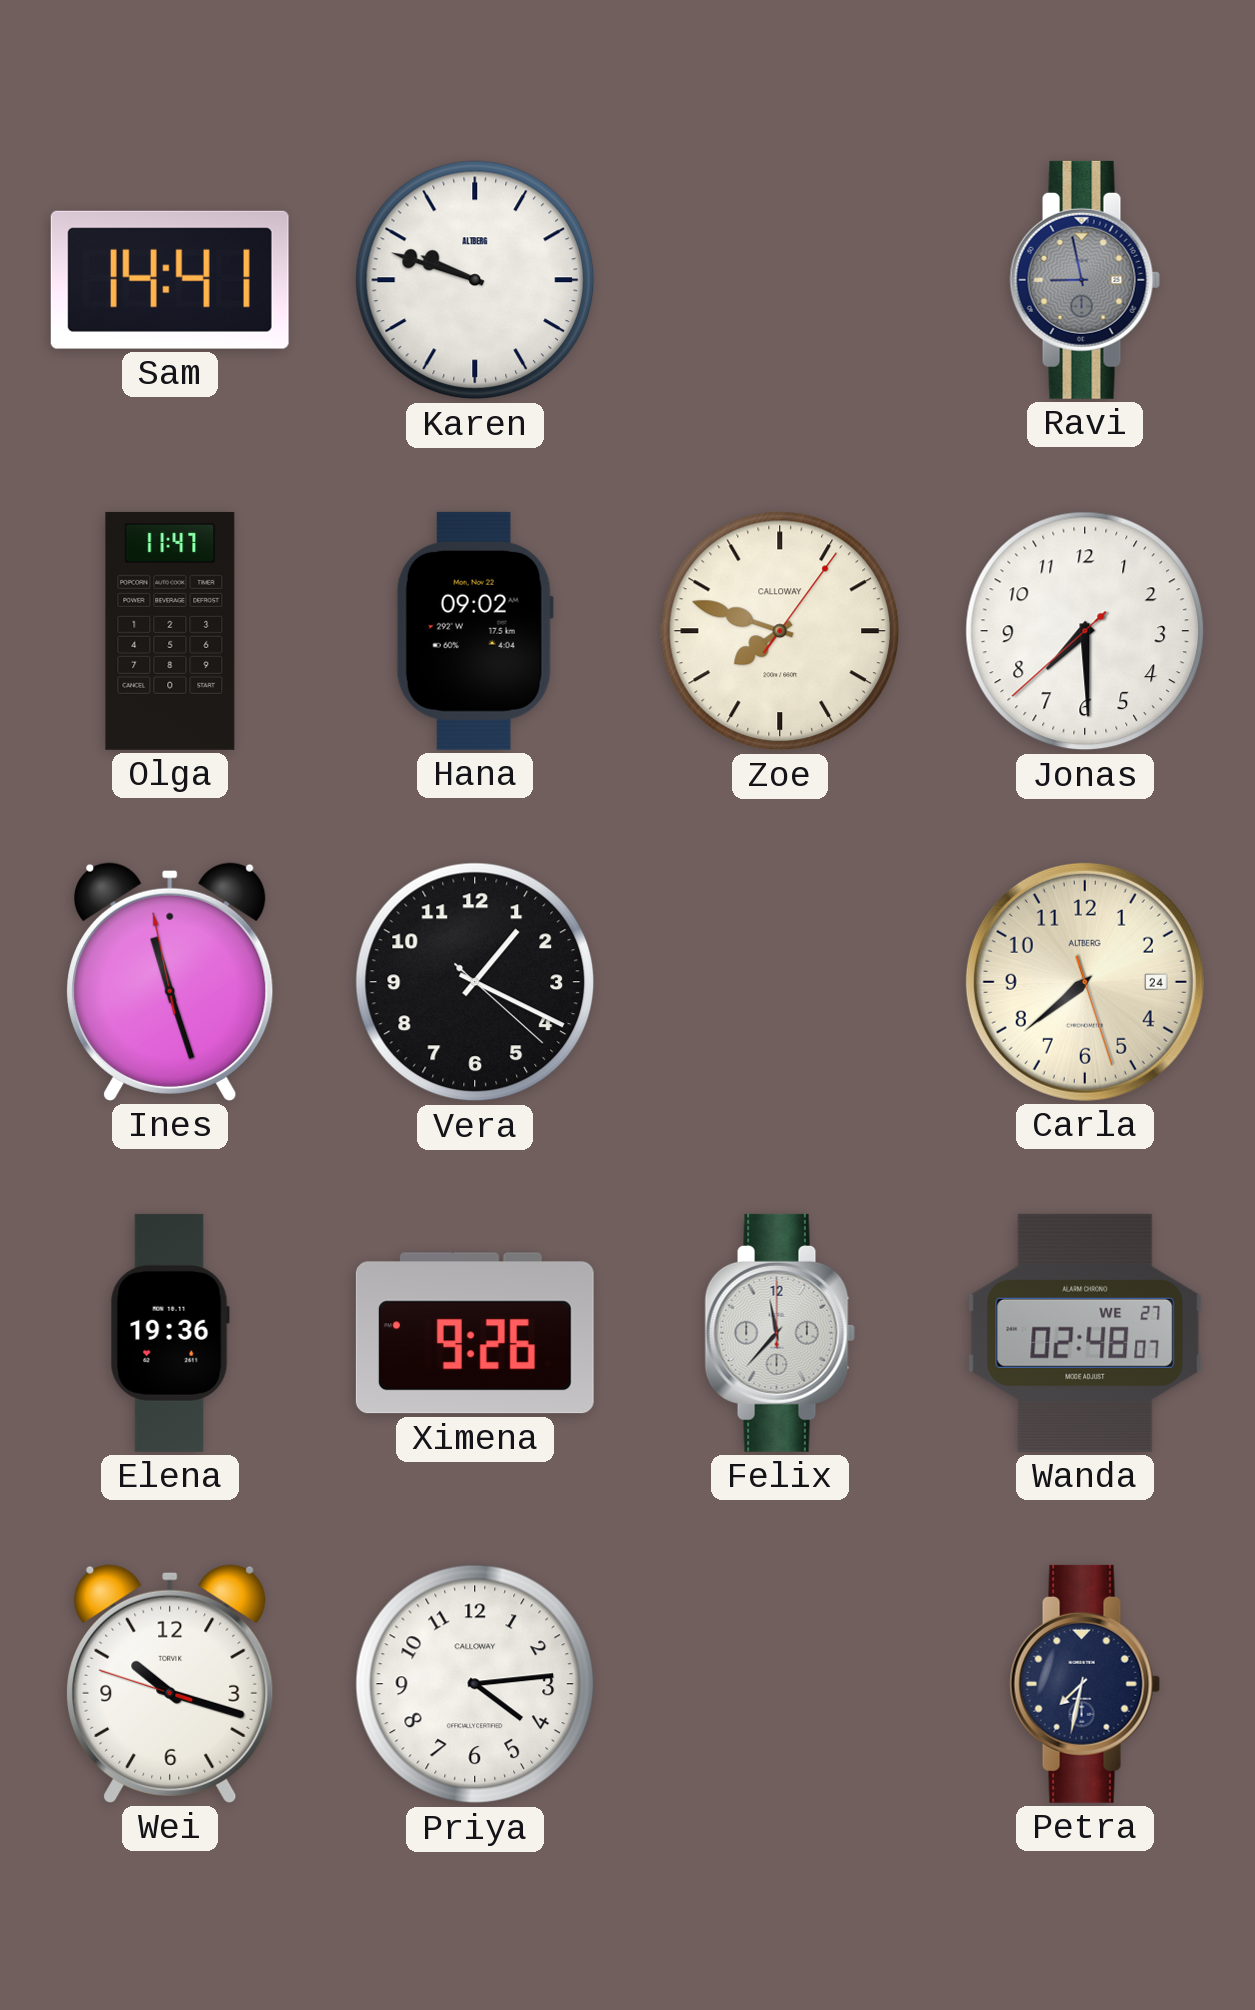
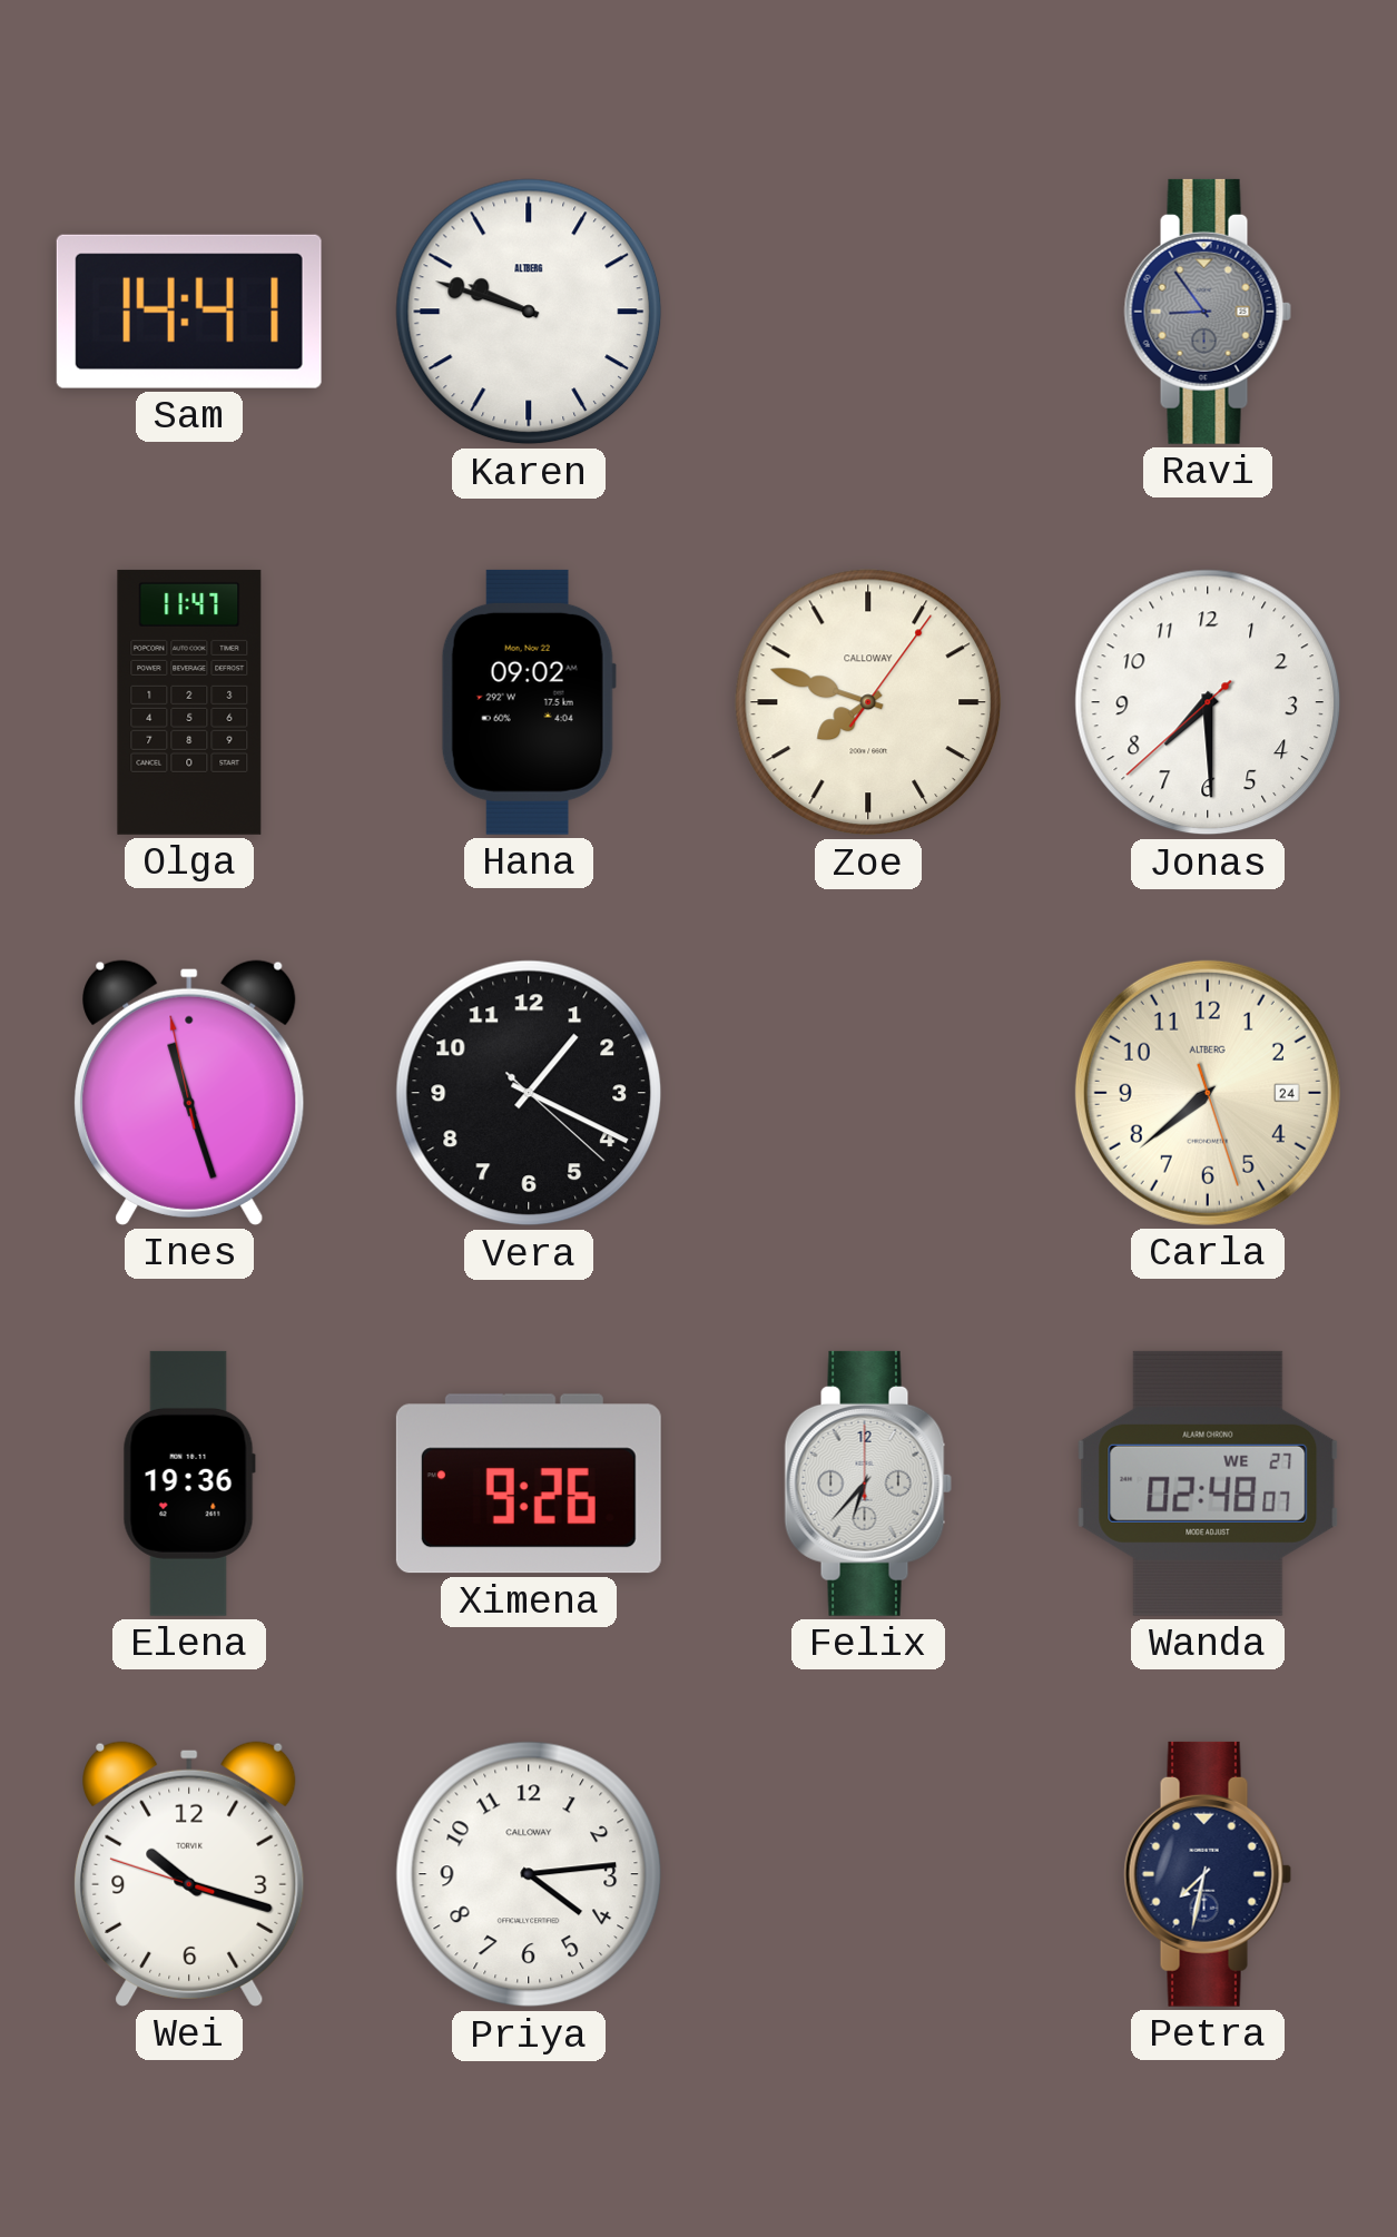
Ravi: 8:58 -> 8:54
Felix: 11:37 -> 6:37
